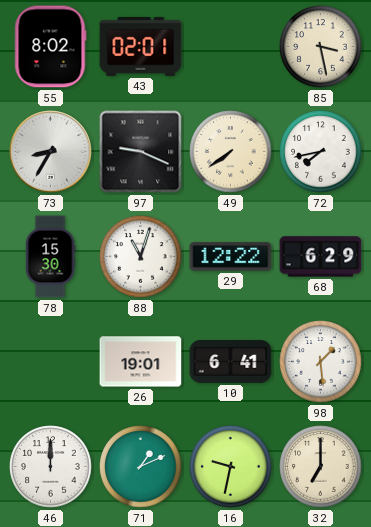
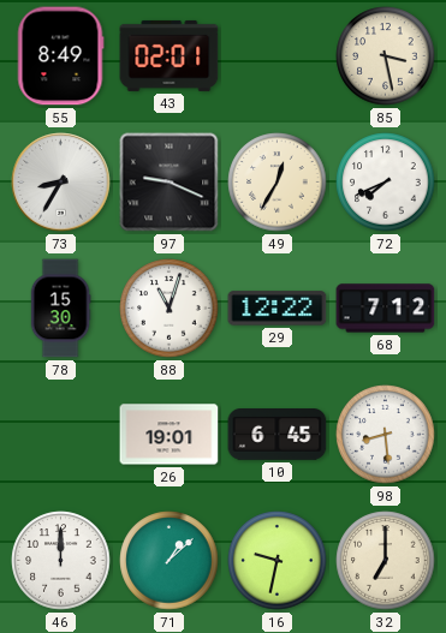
55: 8:02 -> 8:49
49: 7:39 -> 12:35
72: 7:43 -> 7:41
68: 6:29 -> 7:12
10: 6:41 -> 6:45
98: 1:29 -> 8:29
71: 1:11 -> 1:08
